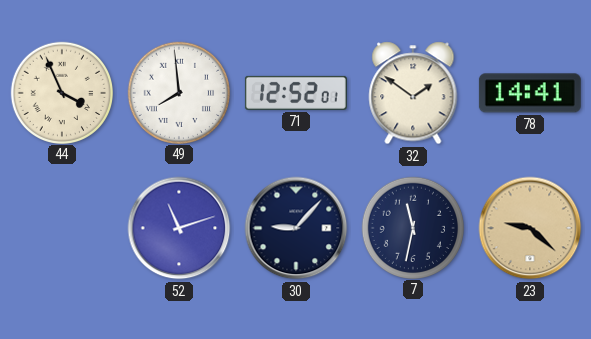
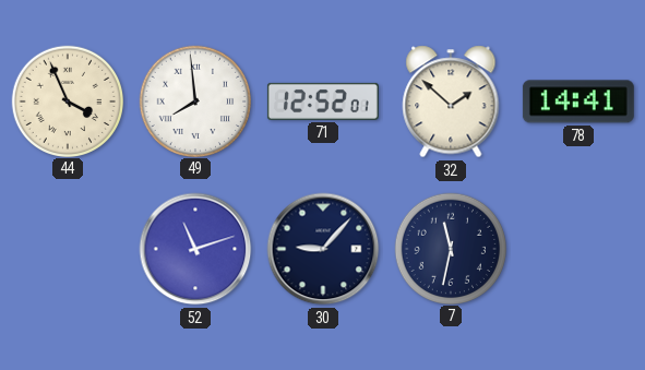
32: 1:51 -> 1:52
23: 9:22 -> none
